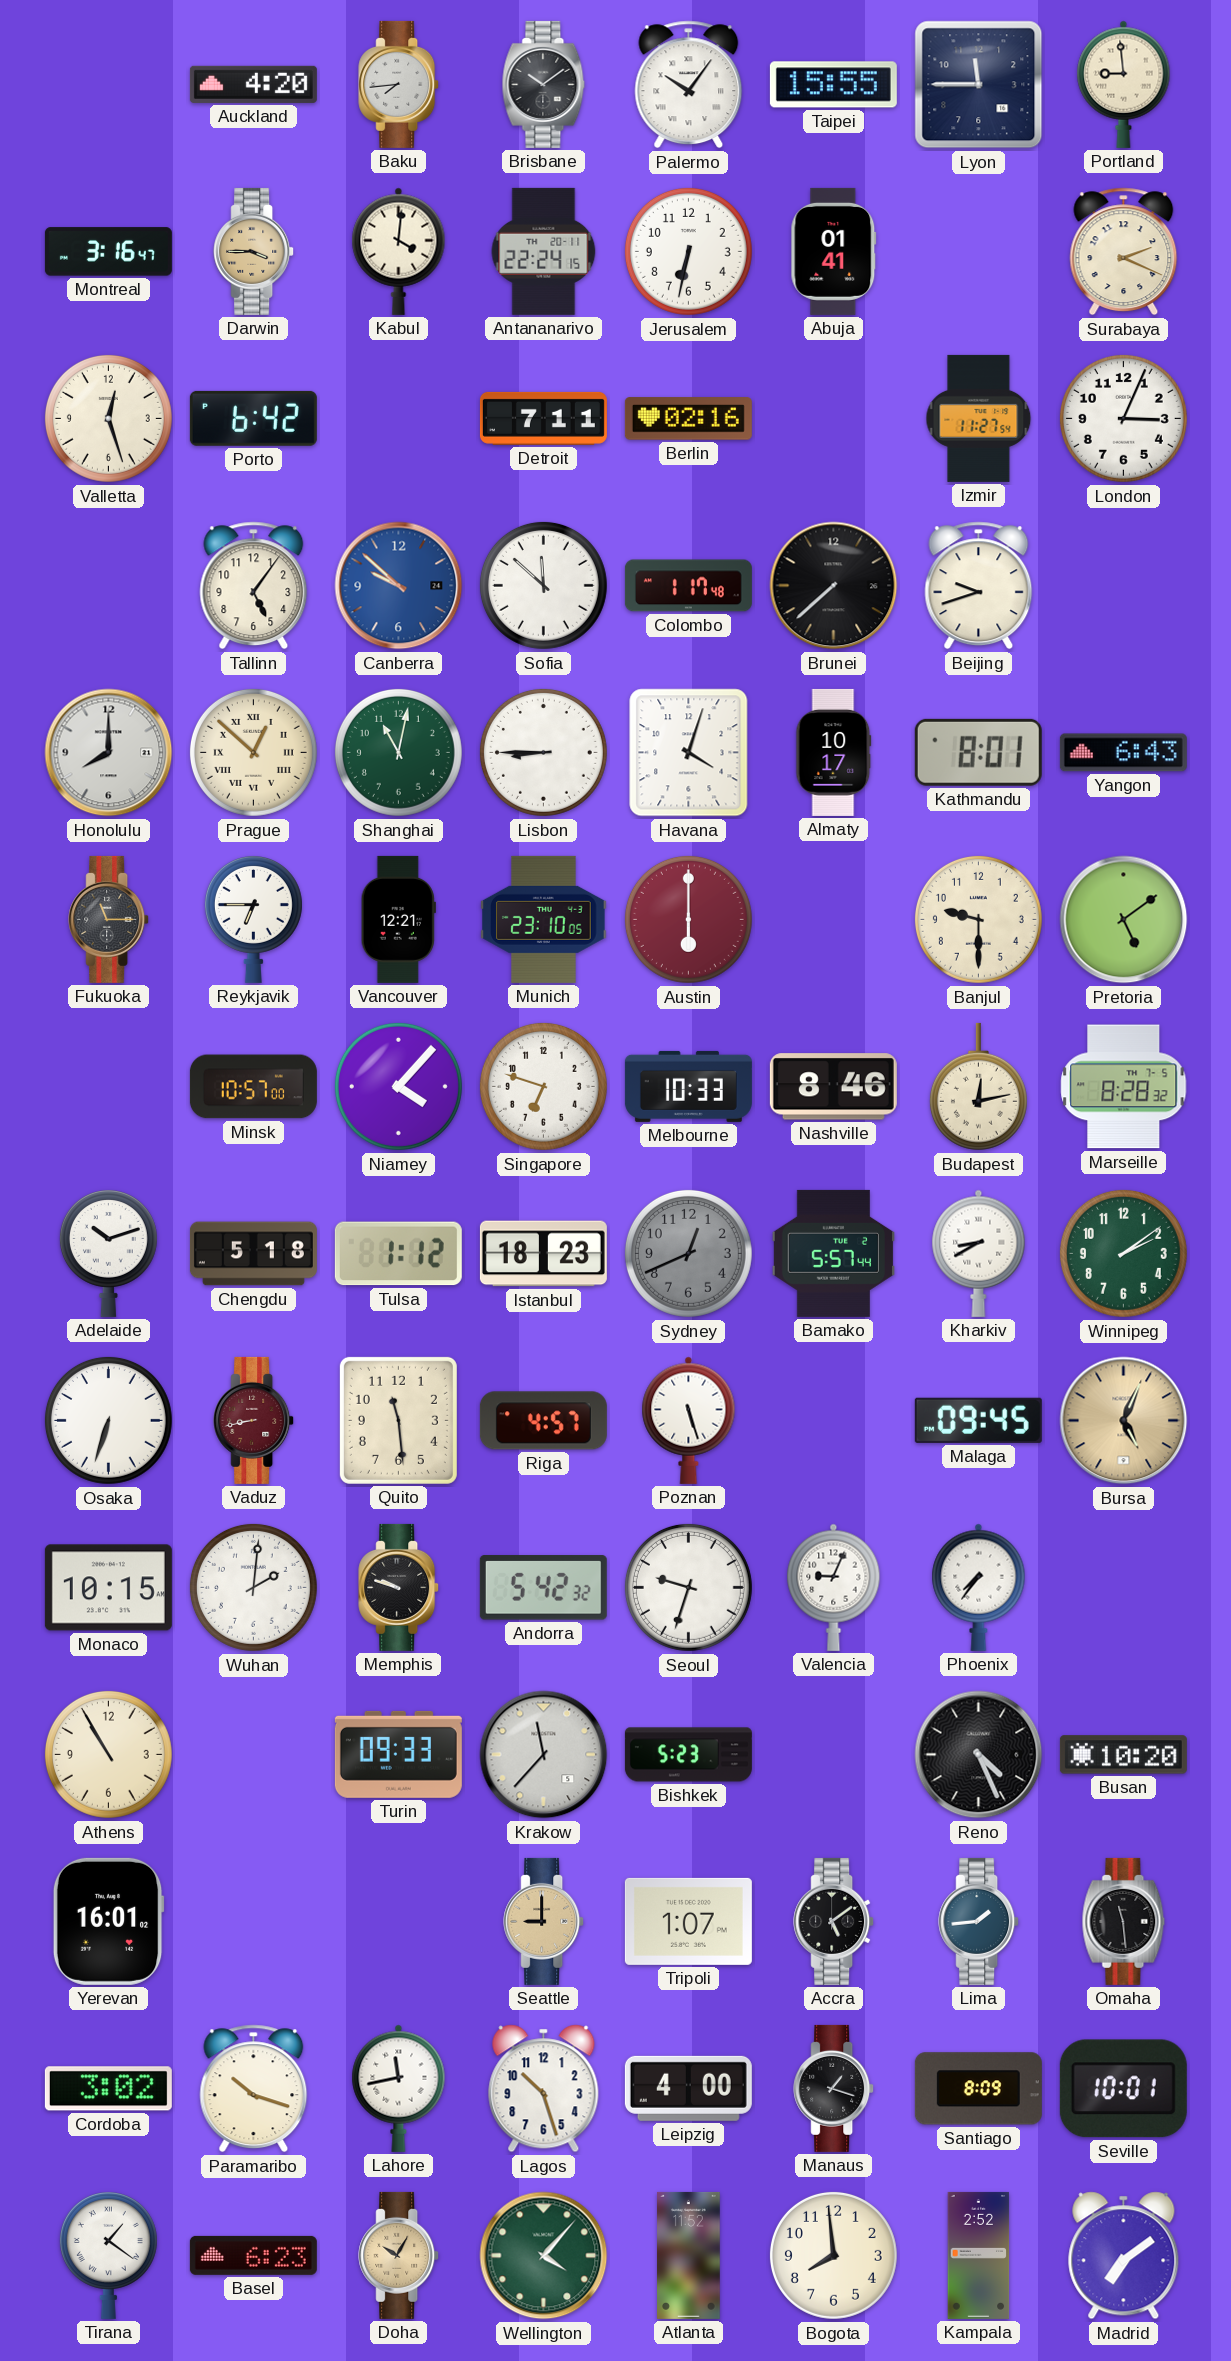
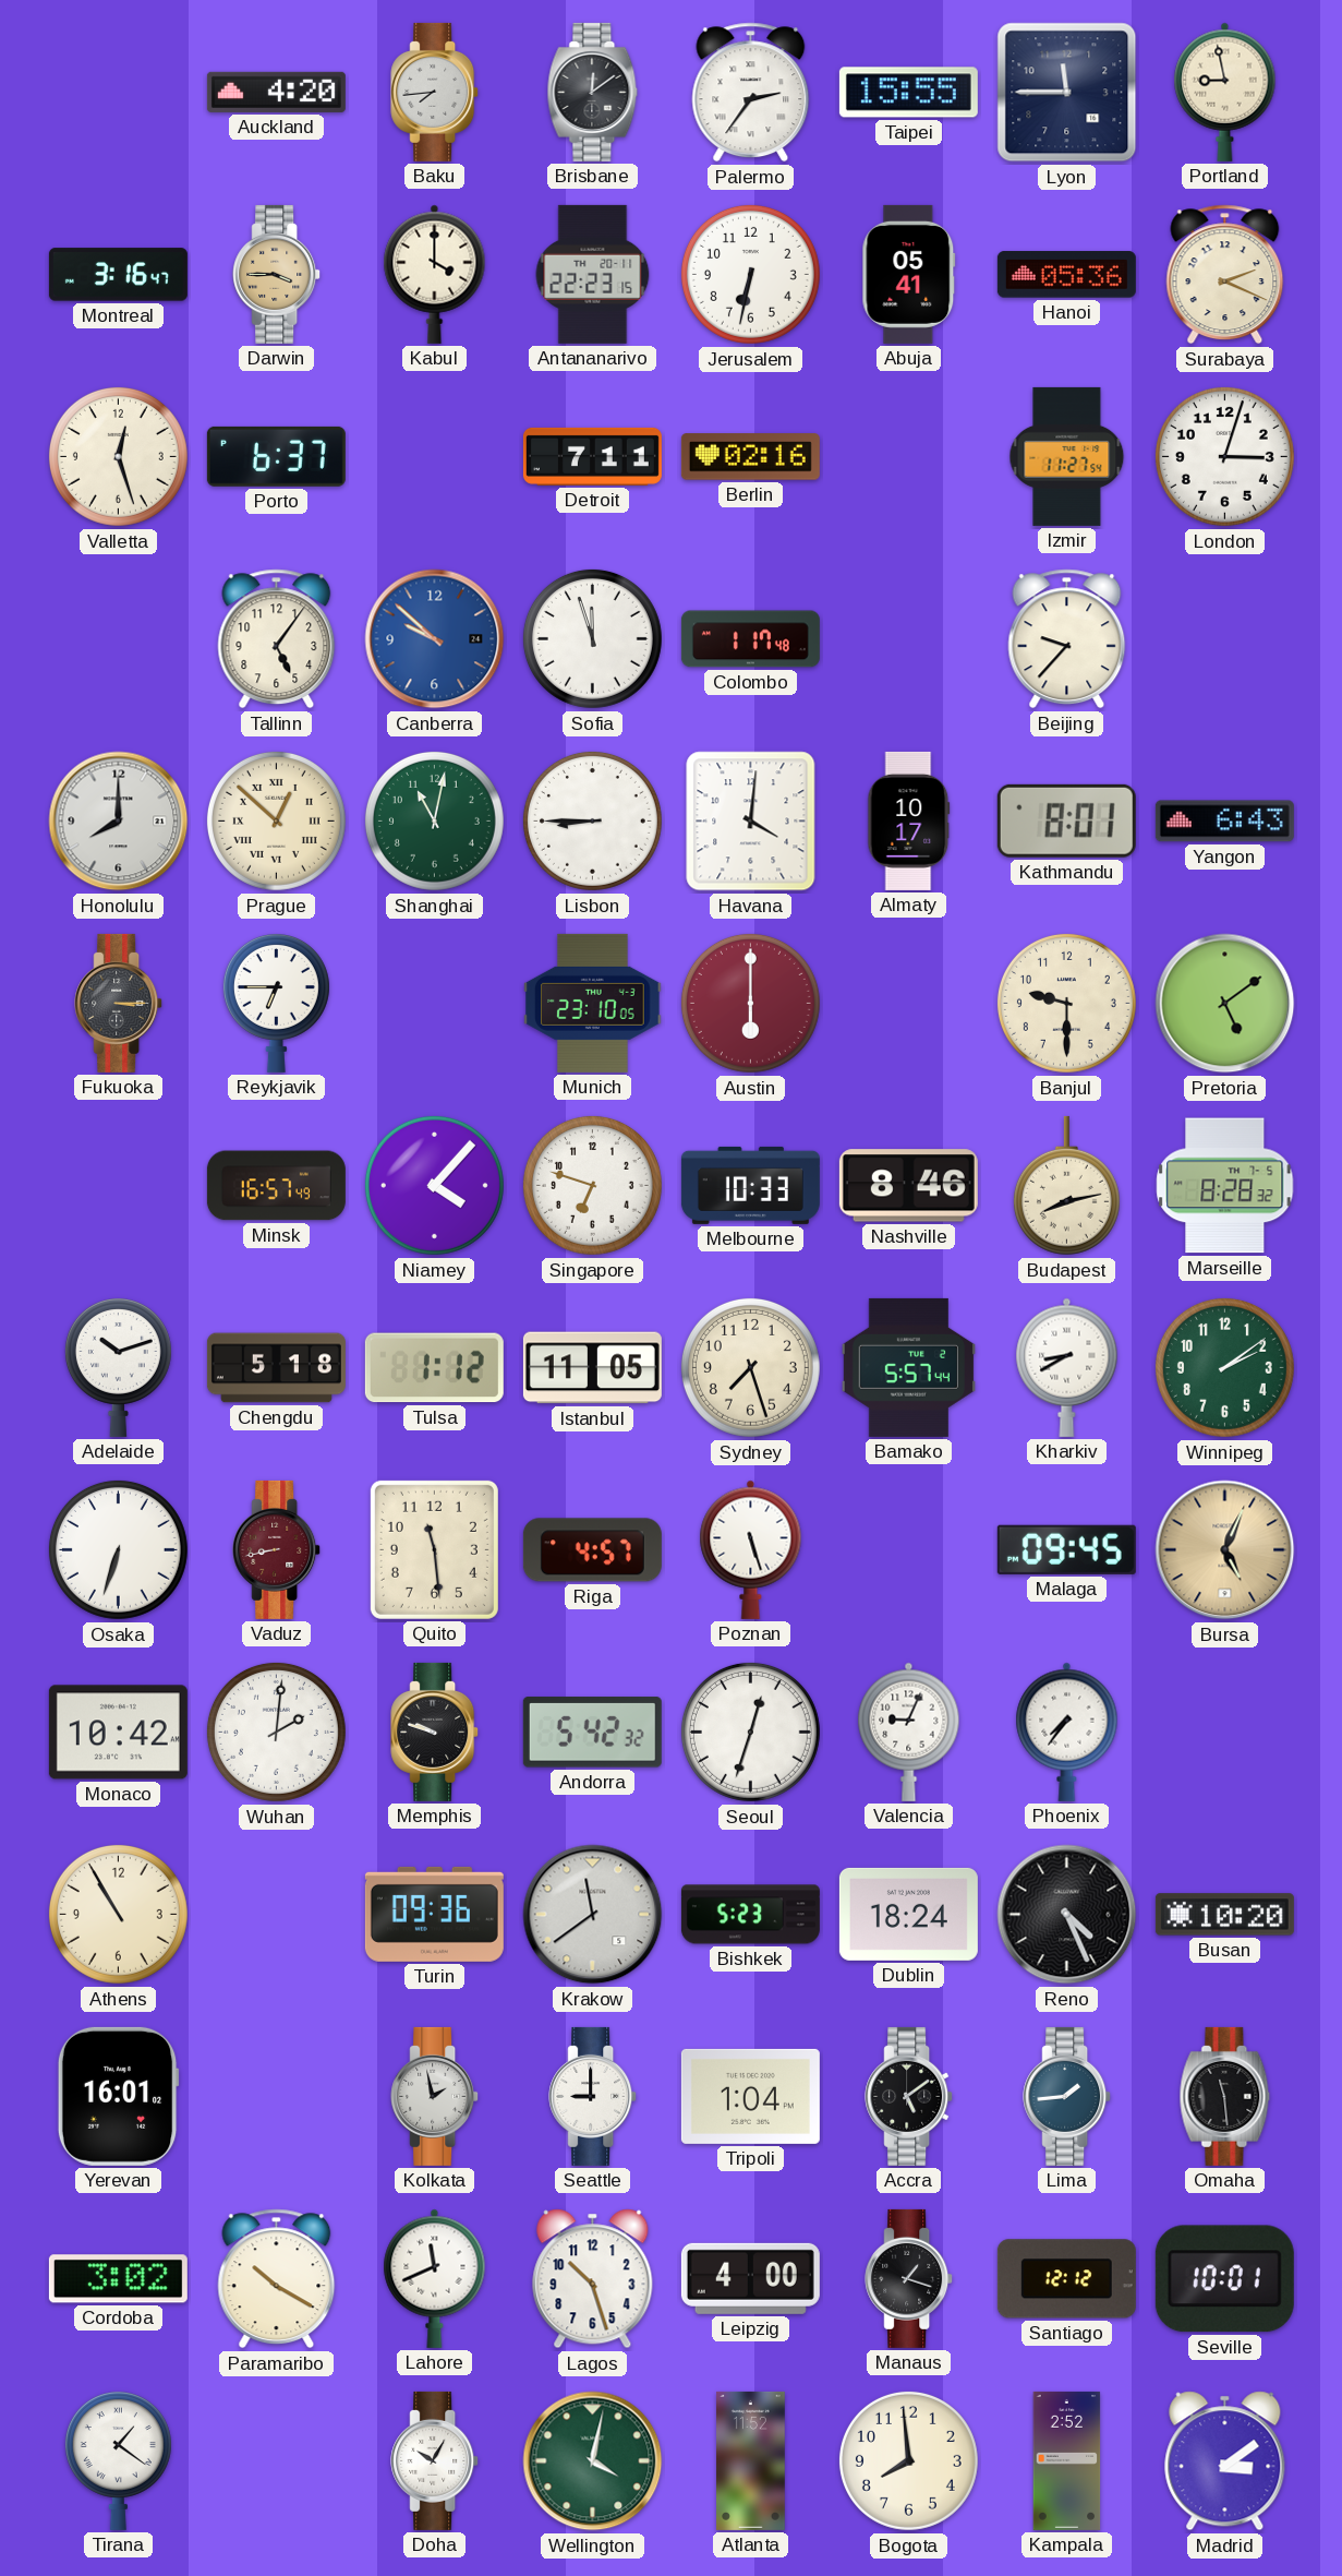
Brisbane: 10:09 -> 12:09
Palermo: 10:06 -> 2:36
Portland: 8:59 -> 8:58
Kabul: 4:01 -> 4:00
Antananarivo: 22:24 -> 22:23
Abuja: 01:41 -> 05:41
Hanoi: none -> 05:36
Porto: 6:42 -> 6:37
London: 3:04 -> 3:03
Sofia: 11:52 -> 11:57
Brunei: 7:38 -> none
Beijing: 9:42 -> 9:37
Havana: 4:03 -> 4:01
Fukuoka: 11:15 -> 3:15
Vancouver: 12:21 -> none
Minsk: 10:57 -> 16:57
Budapest: 12:13 -> 8:13
Istanbul: 18:23 -> 11:05
Sydney: 12:41 -> 7:27
Sydney dial: grey -> cream
Monaco: 10:15 -> 10:42
Seoul: 9:33 -> 12:33
Turin: 09:33 -> 09:36
Krakow: 11:37 -> 11:39
Dublin: none -> 18:24
Kolkata: none -> 1:58
Seattle dial: champagne -> white
Tripoli: 1:07 -> 1:04
Paramaribo: 10:18 -> 10:20
Lahore: 11:43 -> 11:41
Santiago: 8:09 -> 12:12
Basel: 6:23 -> none
Doha dial: champagne -> white
Wellington: 4:07 -> 4:02
Madrid: 7:09 -> 3:09
